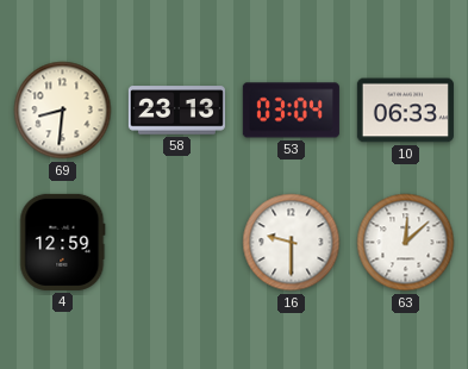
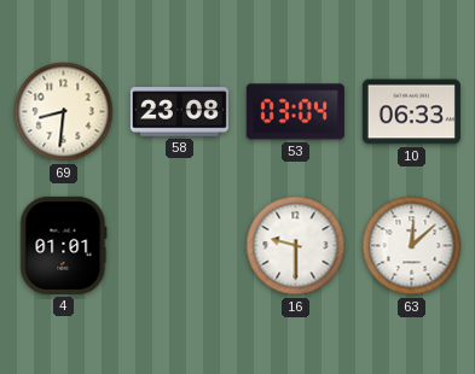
58: 23:13 -> 23:08
4: 12:59 -> 01:01
